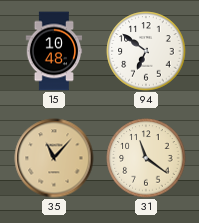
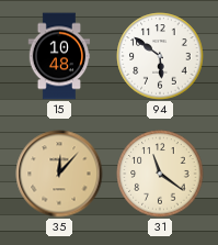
94: 6:51 -> 5:51
35: 11:07 -> 12:07
